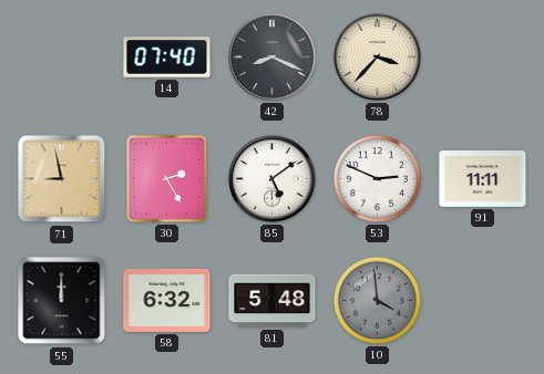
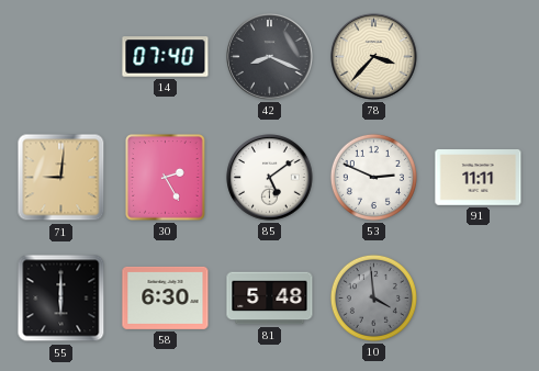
71: 8:58 -> 9:01
55: 12:00 -> 6:00
58: 6:32 -> 6:30
